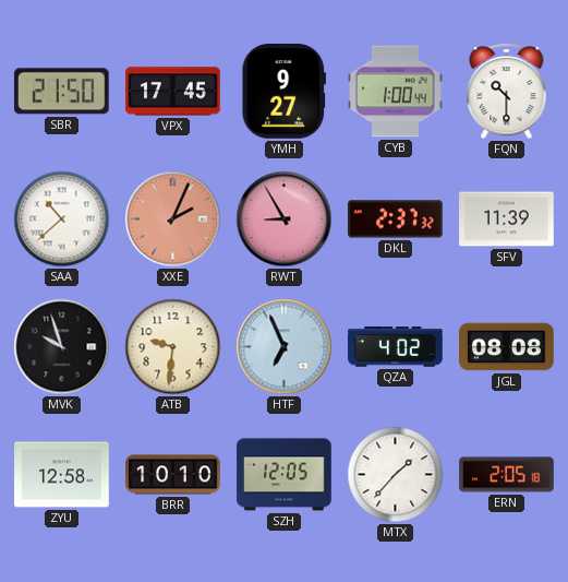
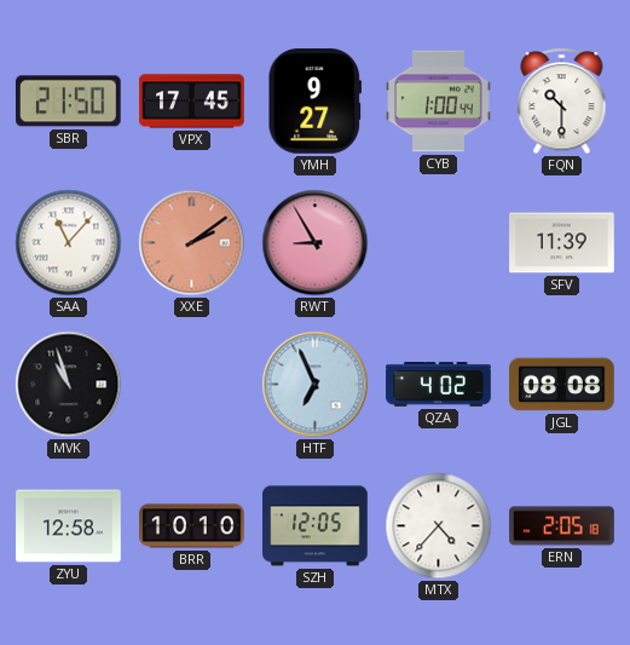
SAA: 10:38 -> 11:07
XXE: 2:04 -> 2:09
DKL: 2:37 -> none
MVK: 9:57 -> 10:57
ATB: 9:31 -> none
MTX: 1:37 -> 4:37
